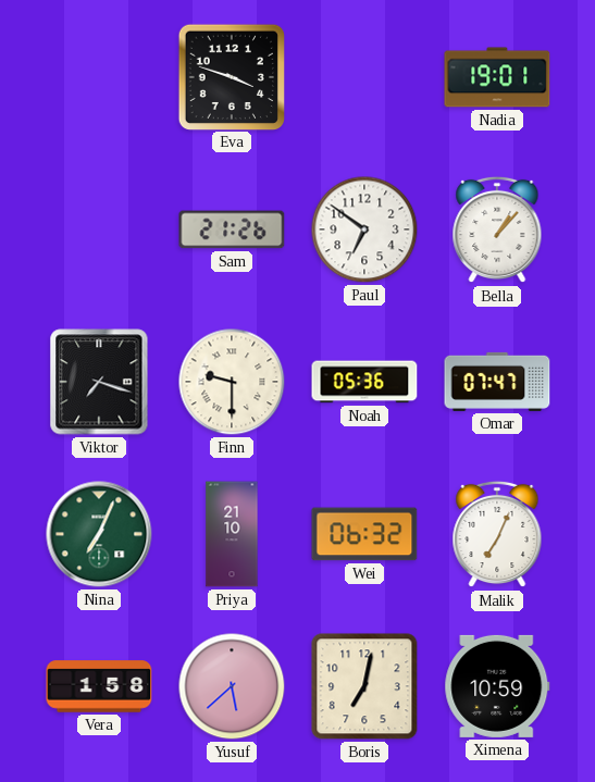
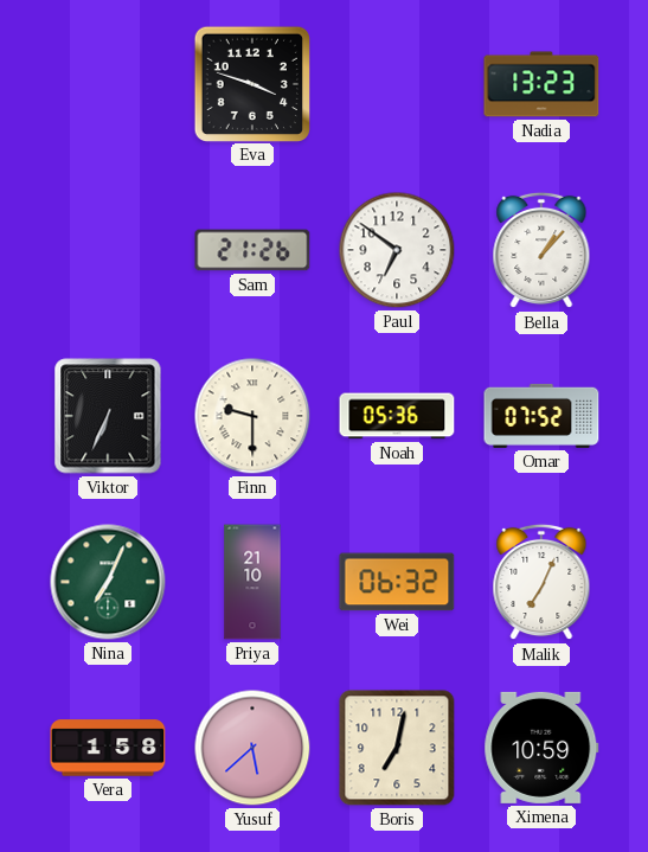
Nadia: 19:01 -> 13:23
Viktor: 7:18 -> 6:34
Omar: 07:47 -> 07:52
